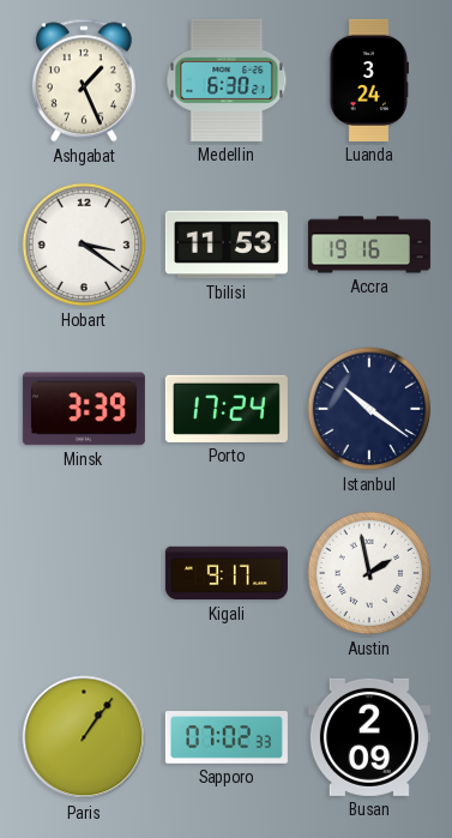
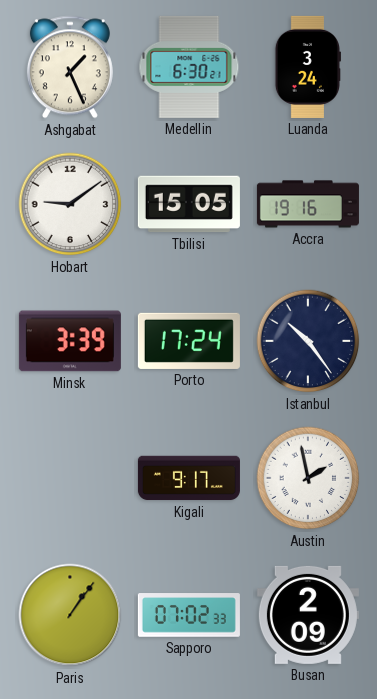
Hobart: 3:21 -> 9:09
Tbilisi: 11:53 -> 15:05
Istanbul: 10:21 -> 10:24
